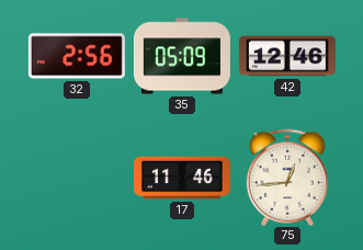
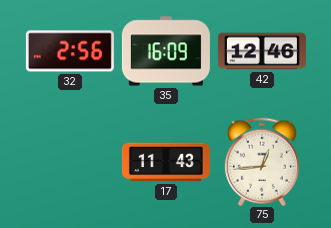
35: 05:09 -> 16:09
17: 11:46 -> 11:43
